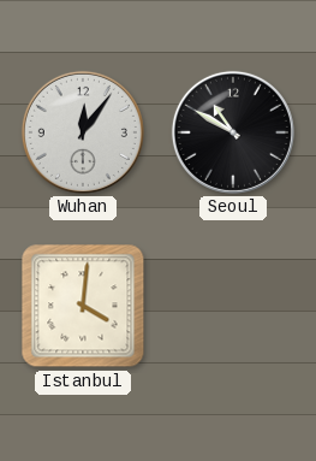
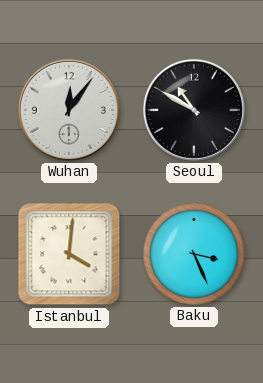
Baku: none -> 3:26
